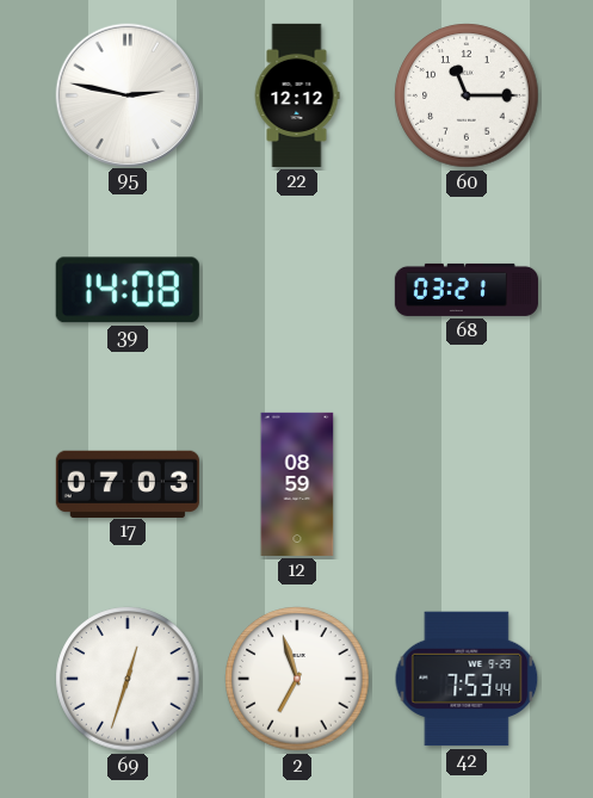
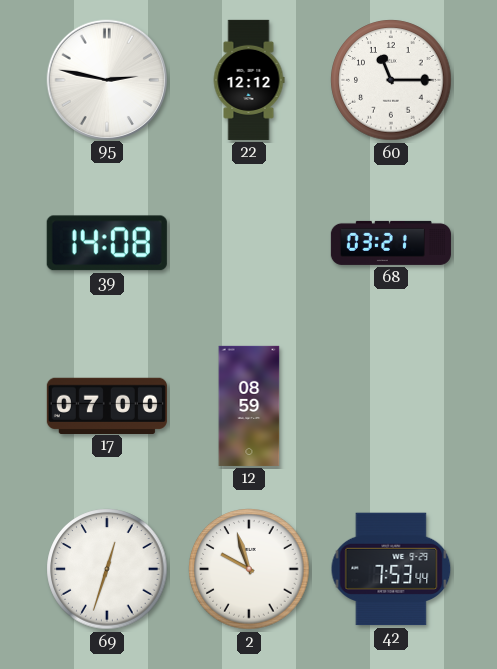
17: 07:03 -> 07:00
2: 6:57 -> 9:57
